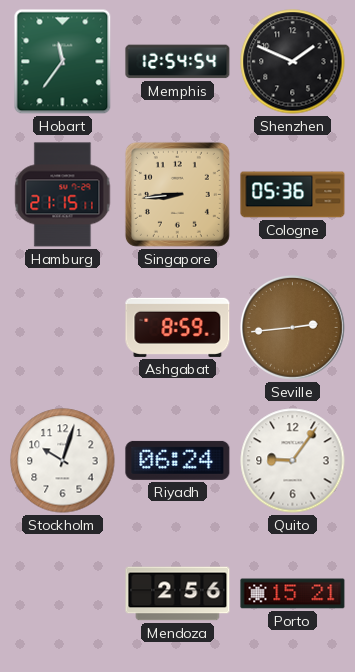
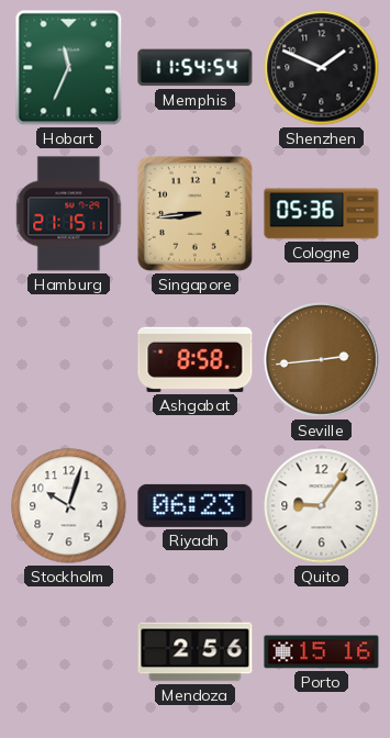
Hobart: 11:36 -> 11:34
Memphis: 12:54 -> 11:54
Ashgabat: 8:59 -> 8:58
Riyadh: 06:24 -> 06:23
Porto: 15:21 -> 15:16
